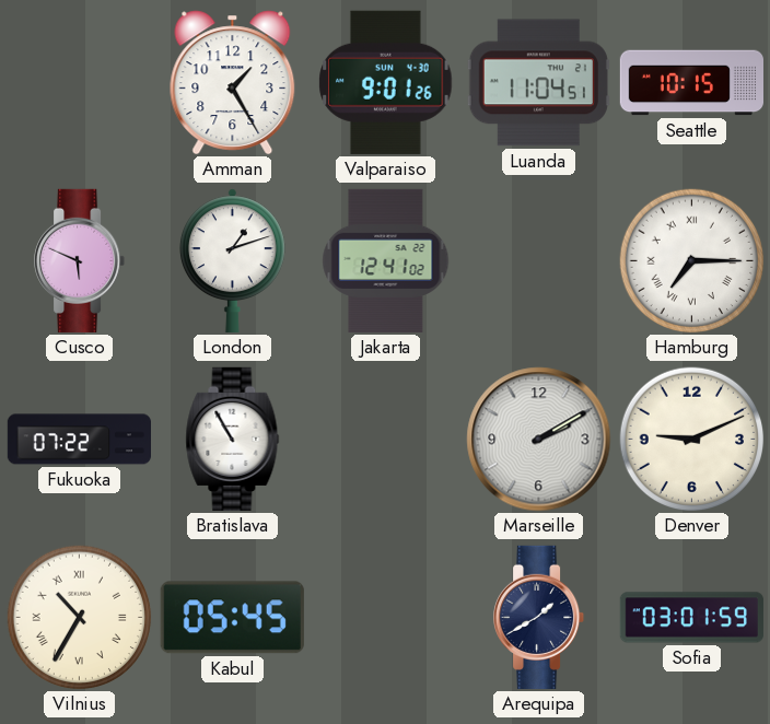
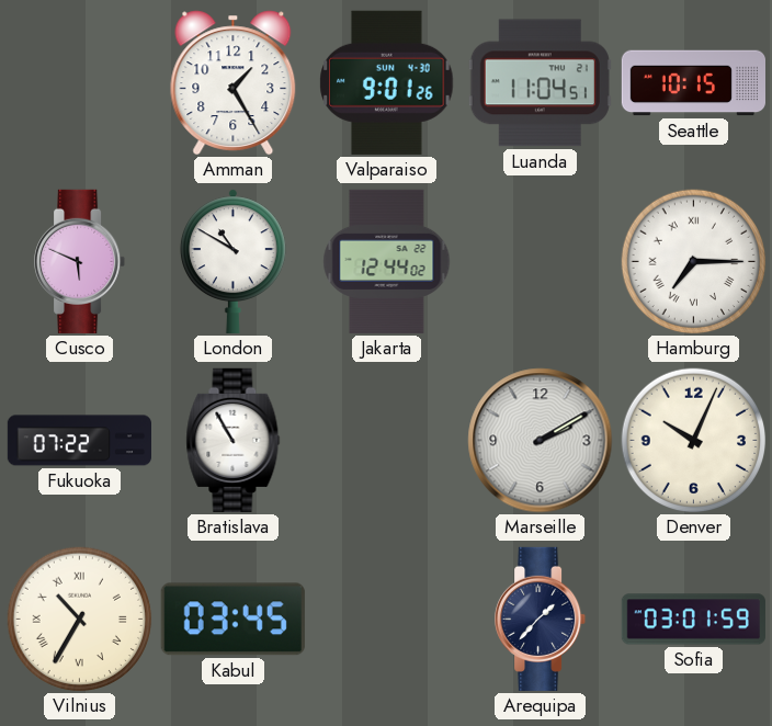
London: 1:12 -> 10:50
Jakarta: 12:41 -> 12:44
Denver: 9:11 -> 10:04
Kabul: 05:45 -> 03:45
Arequipa: 1:40 -> 1:37
